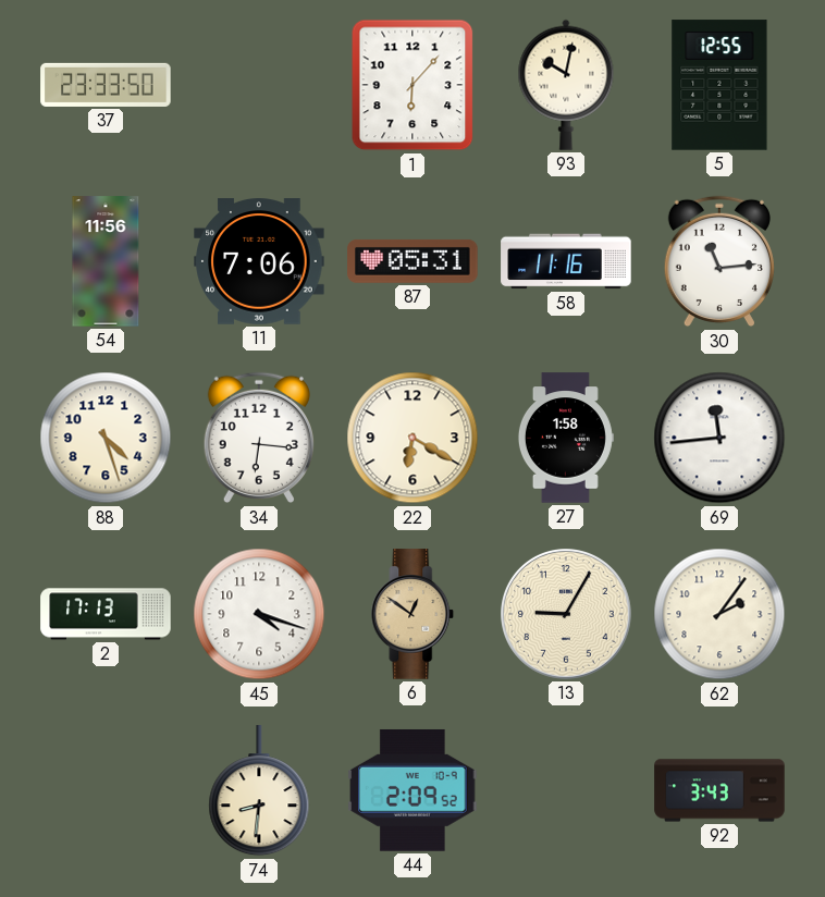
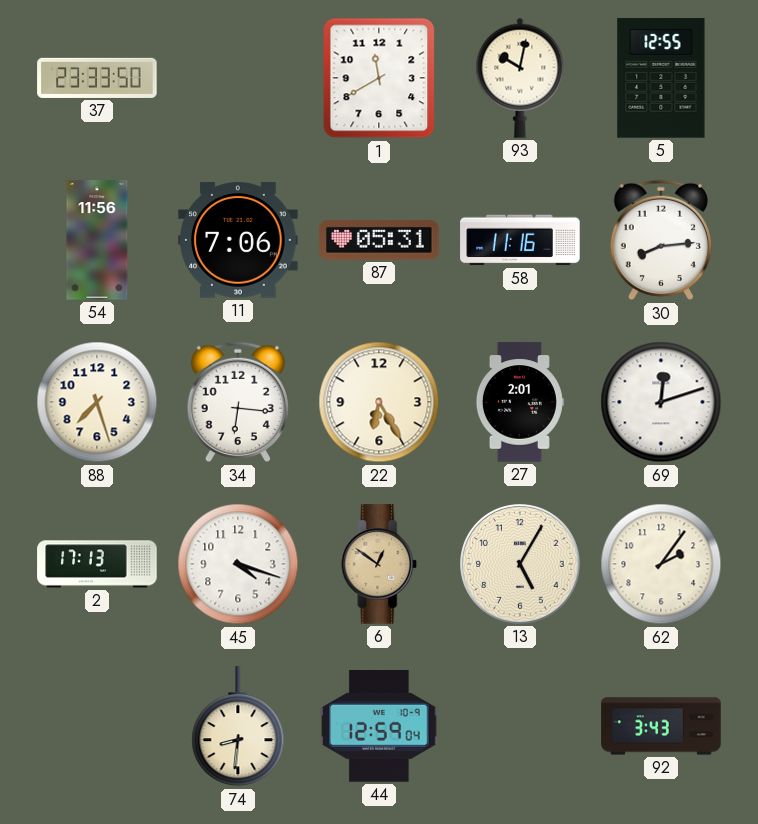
1: 6:07 -> 11:40
30: 11:14 -> 8:14
88: 4:27 -> 7:27
22: 6:20 -> 6:25
27: 1:58 -> 2:01
69: 11:44 -> 12:12
13: 9:05 -> 5:05
44: 2:09 -> 12:59
